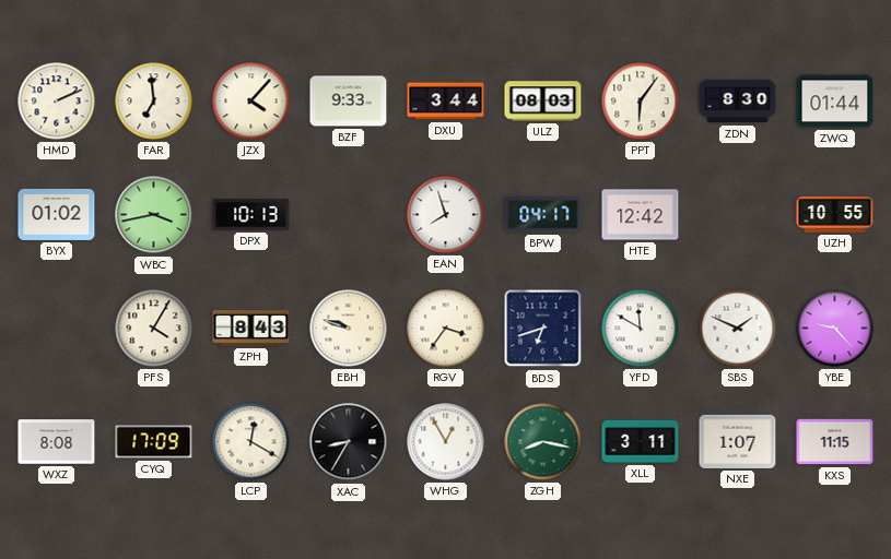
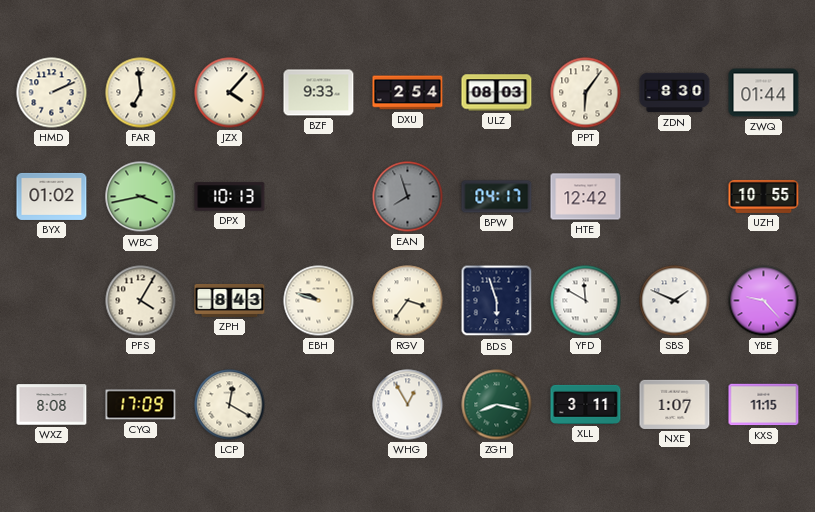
DXU: 3:44 -> 2:54
EAN dial: white -> grey
BDS: 6:42 -> 5:57
XAC: 8:35 -> none
